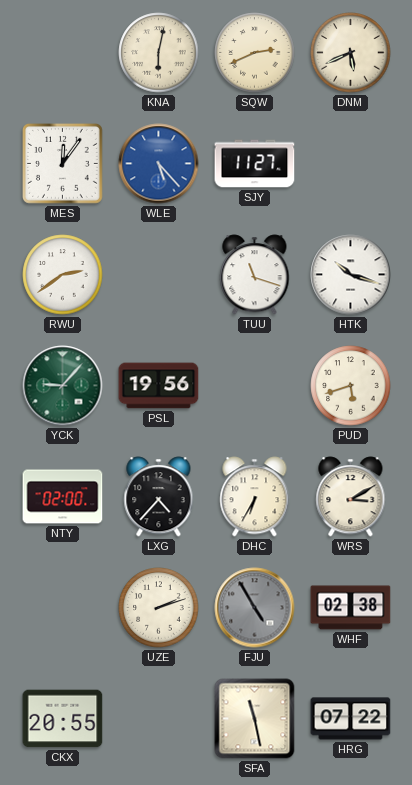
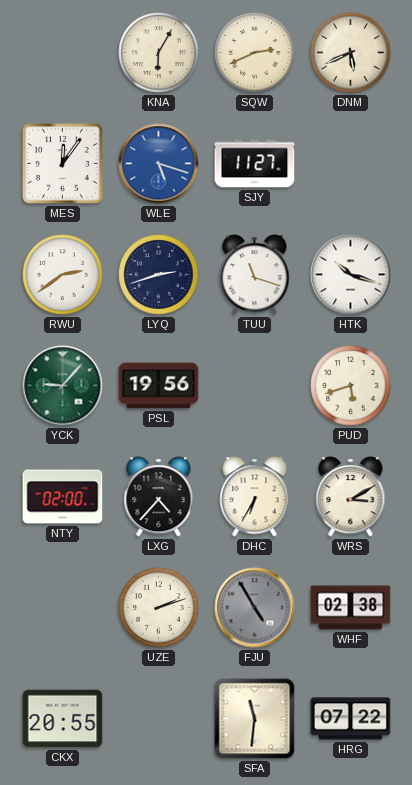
KNA: 6:02 -> 6:05
WLE: 5:23 -> 5:18
LYQ: none -> 2:42
SFA: 11:28 -> 11:31
